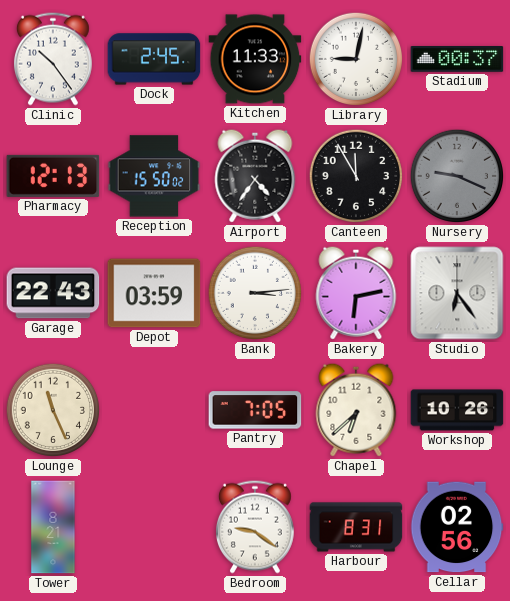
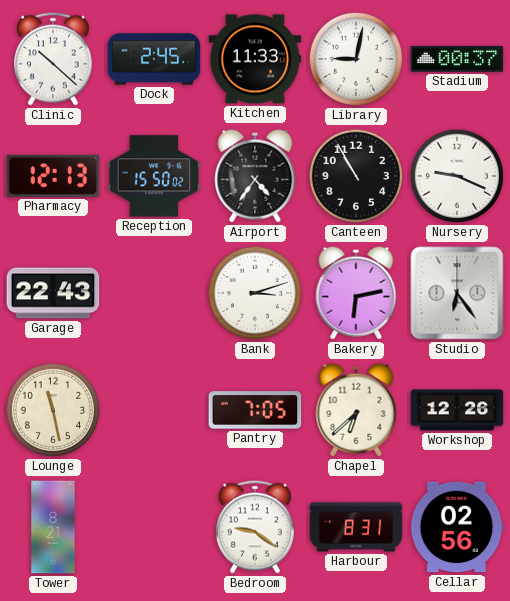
Clinic: 10:24 -> 10:22
Canteen: 11:55 -> 10:55
Nursery dial: grey -> white
Depot: 03:59 -> none
Bank: 3:14 -> 3:12
Lounge: 11:26 -> 11:28
Workshop: 10:26 -> 12:26
